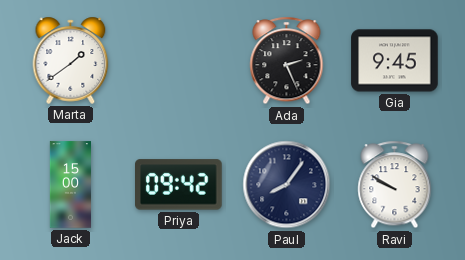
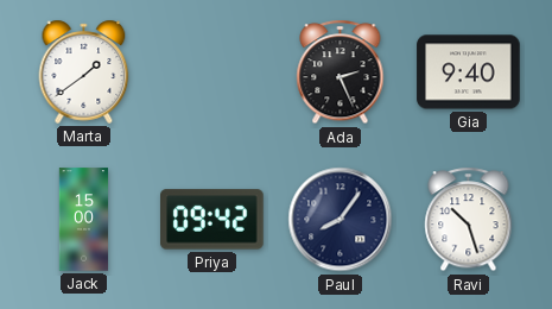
Gia: 9:45 -> 9:40
Ravi: 9:50 -> 10:27
